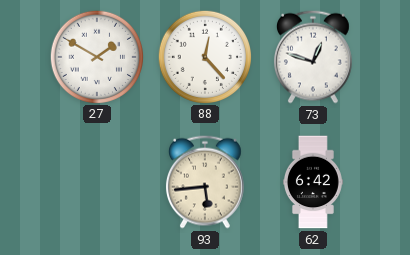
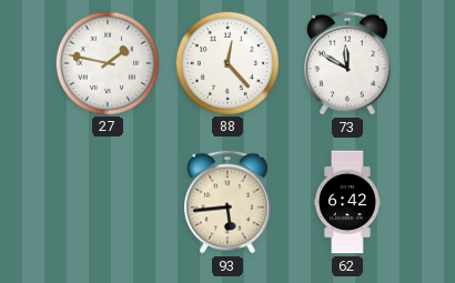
27: 1:50 -> 1:47
73: 12:48 -> 11:50
